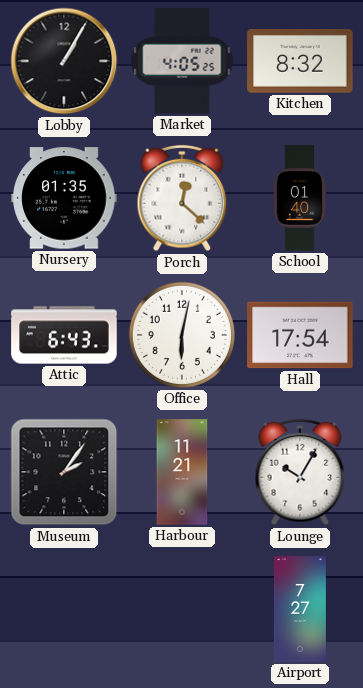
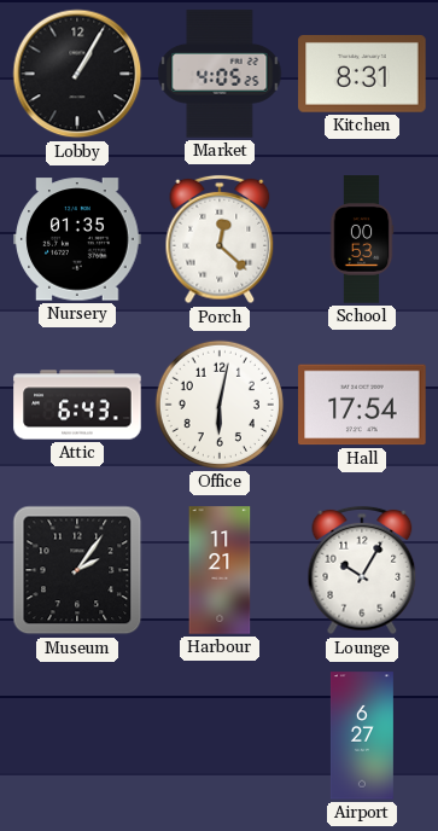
Kitchen: 8:32 -> 8:31
School: 01:40 -> 00:53
Airport: 7:27 -> 6:27
